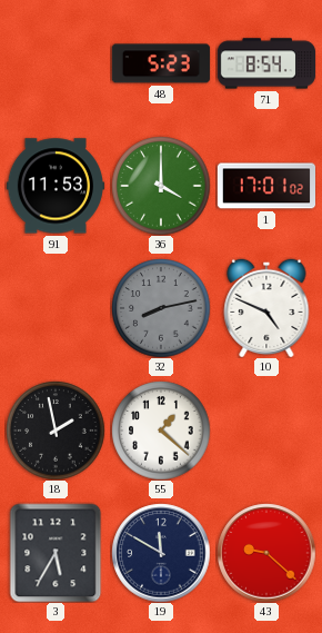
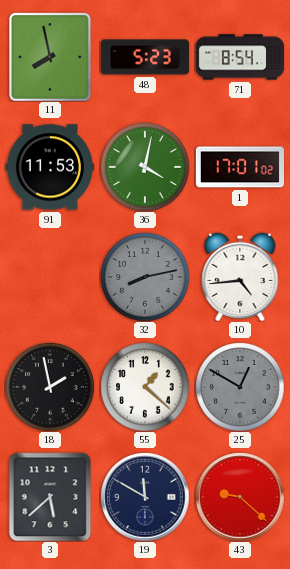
11: none -> 7:58
36: 4:00 -> 4:02
10: 4:49 -> 4:44
25: none -> 12:50
3: 5:35 -> 5:38
